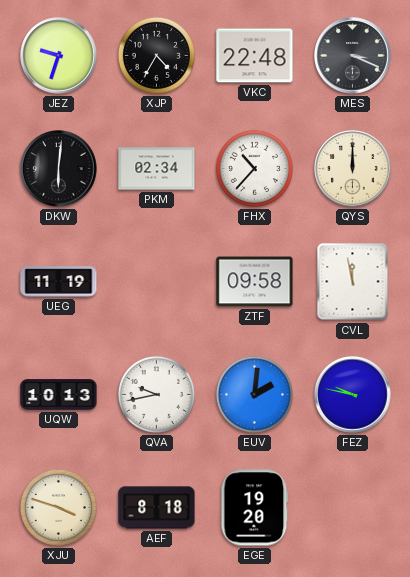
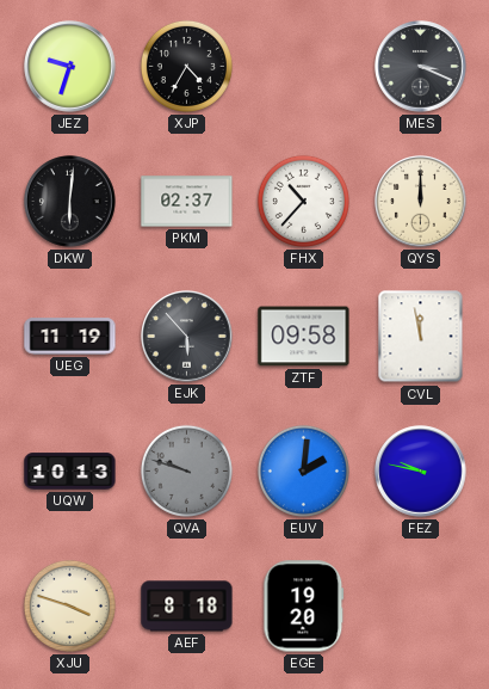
VKC: 22:48 -> none
PKM: 02:34 -> 02:37
EJK: none -> 5:53
QVA: 9:43 -> 9:48
QVA dial: white -> grey
